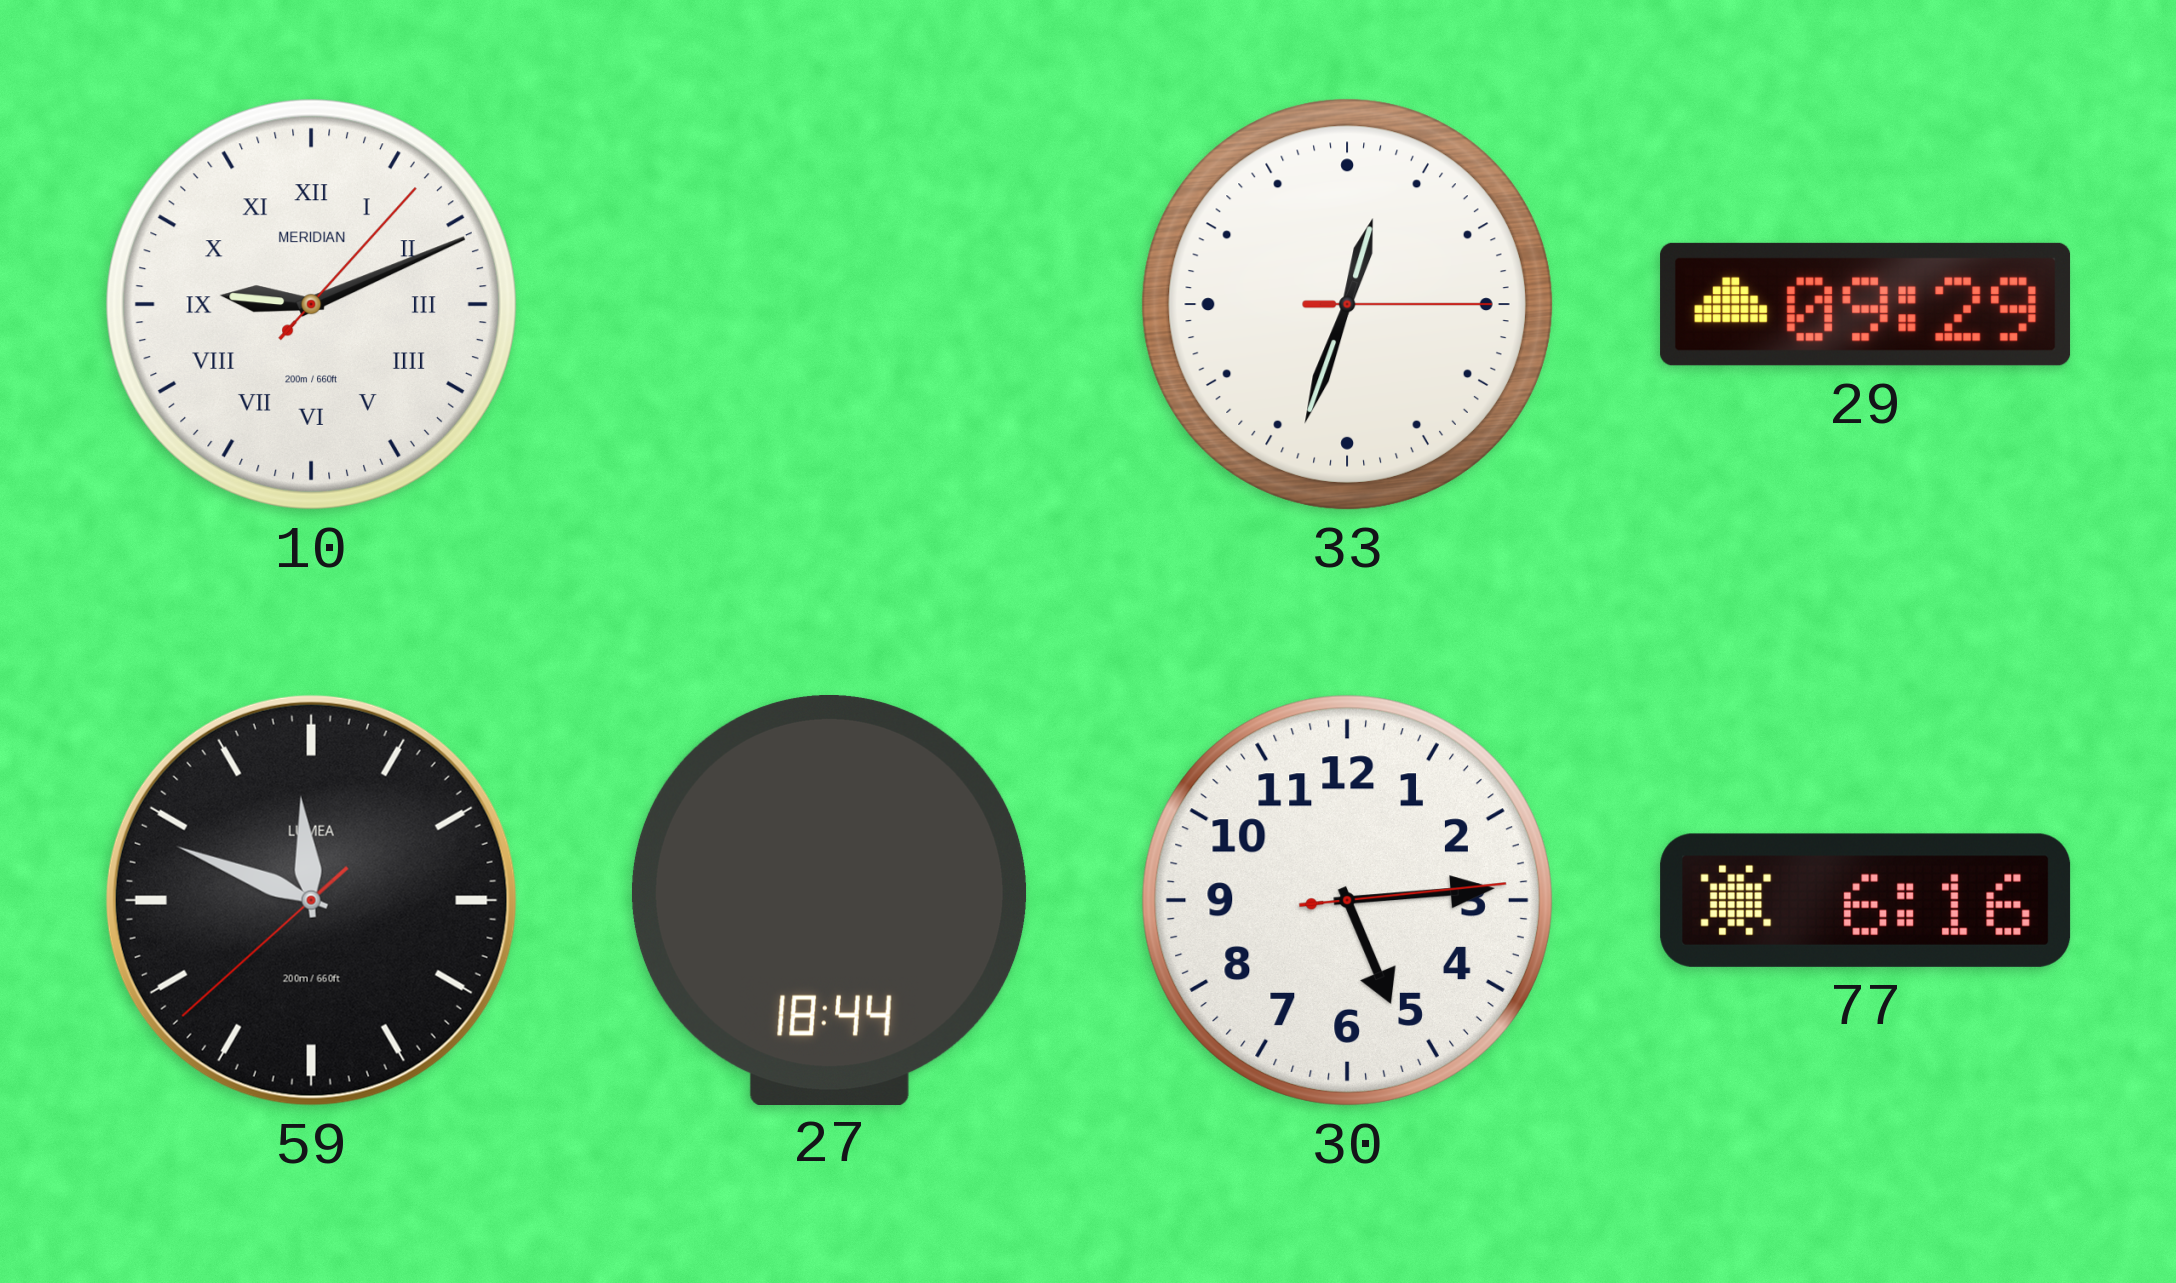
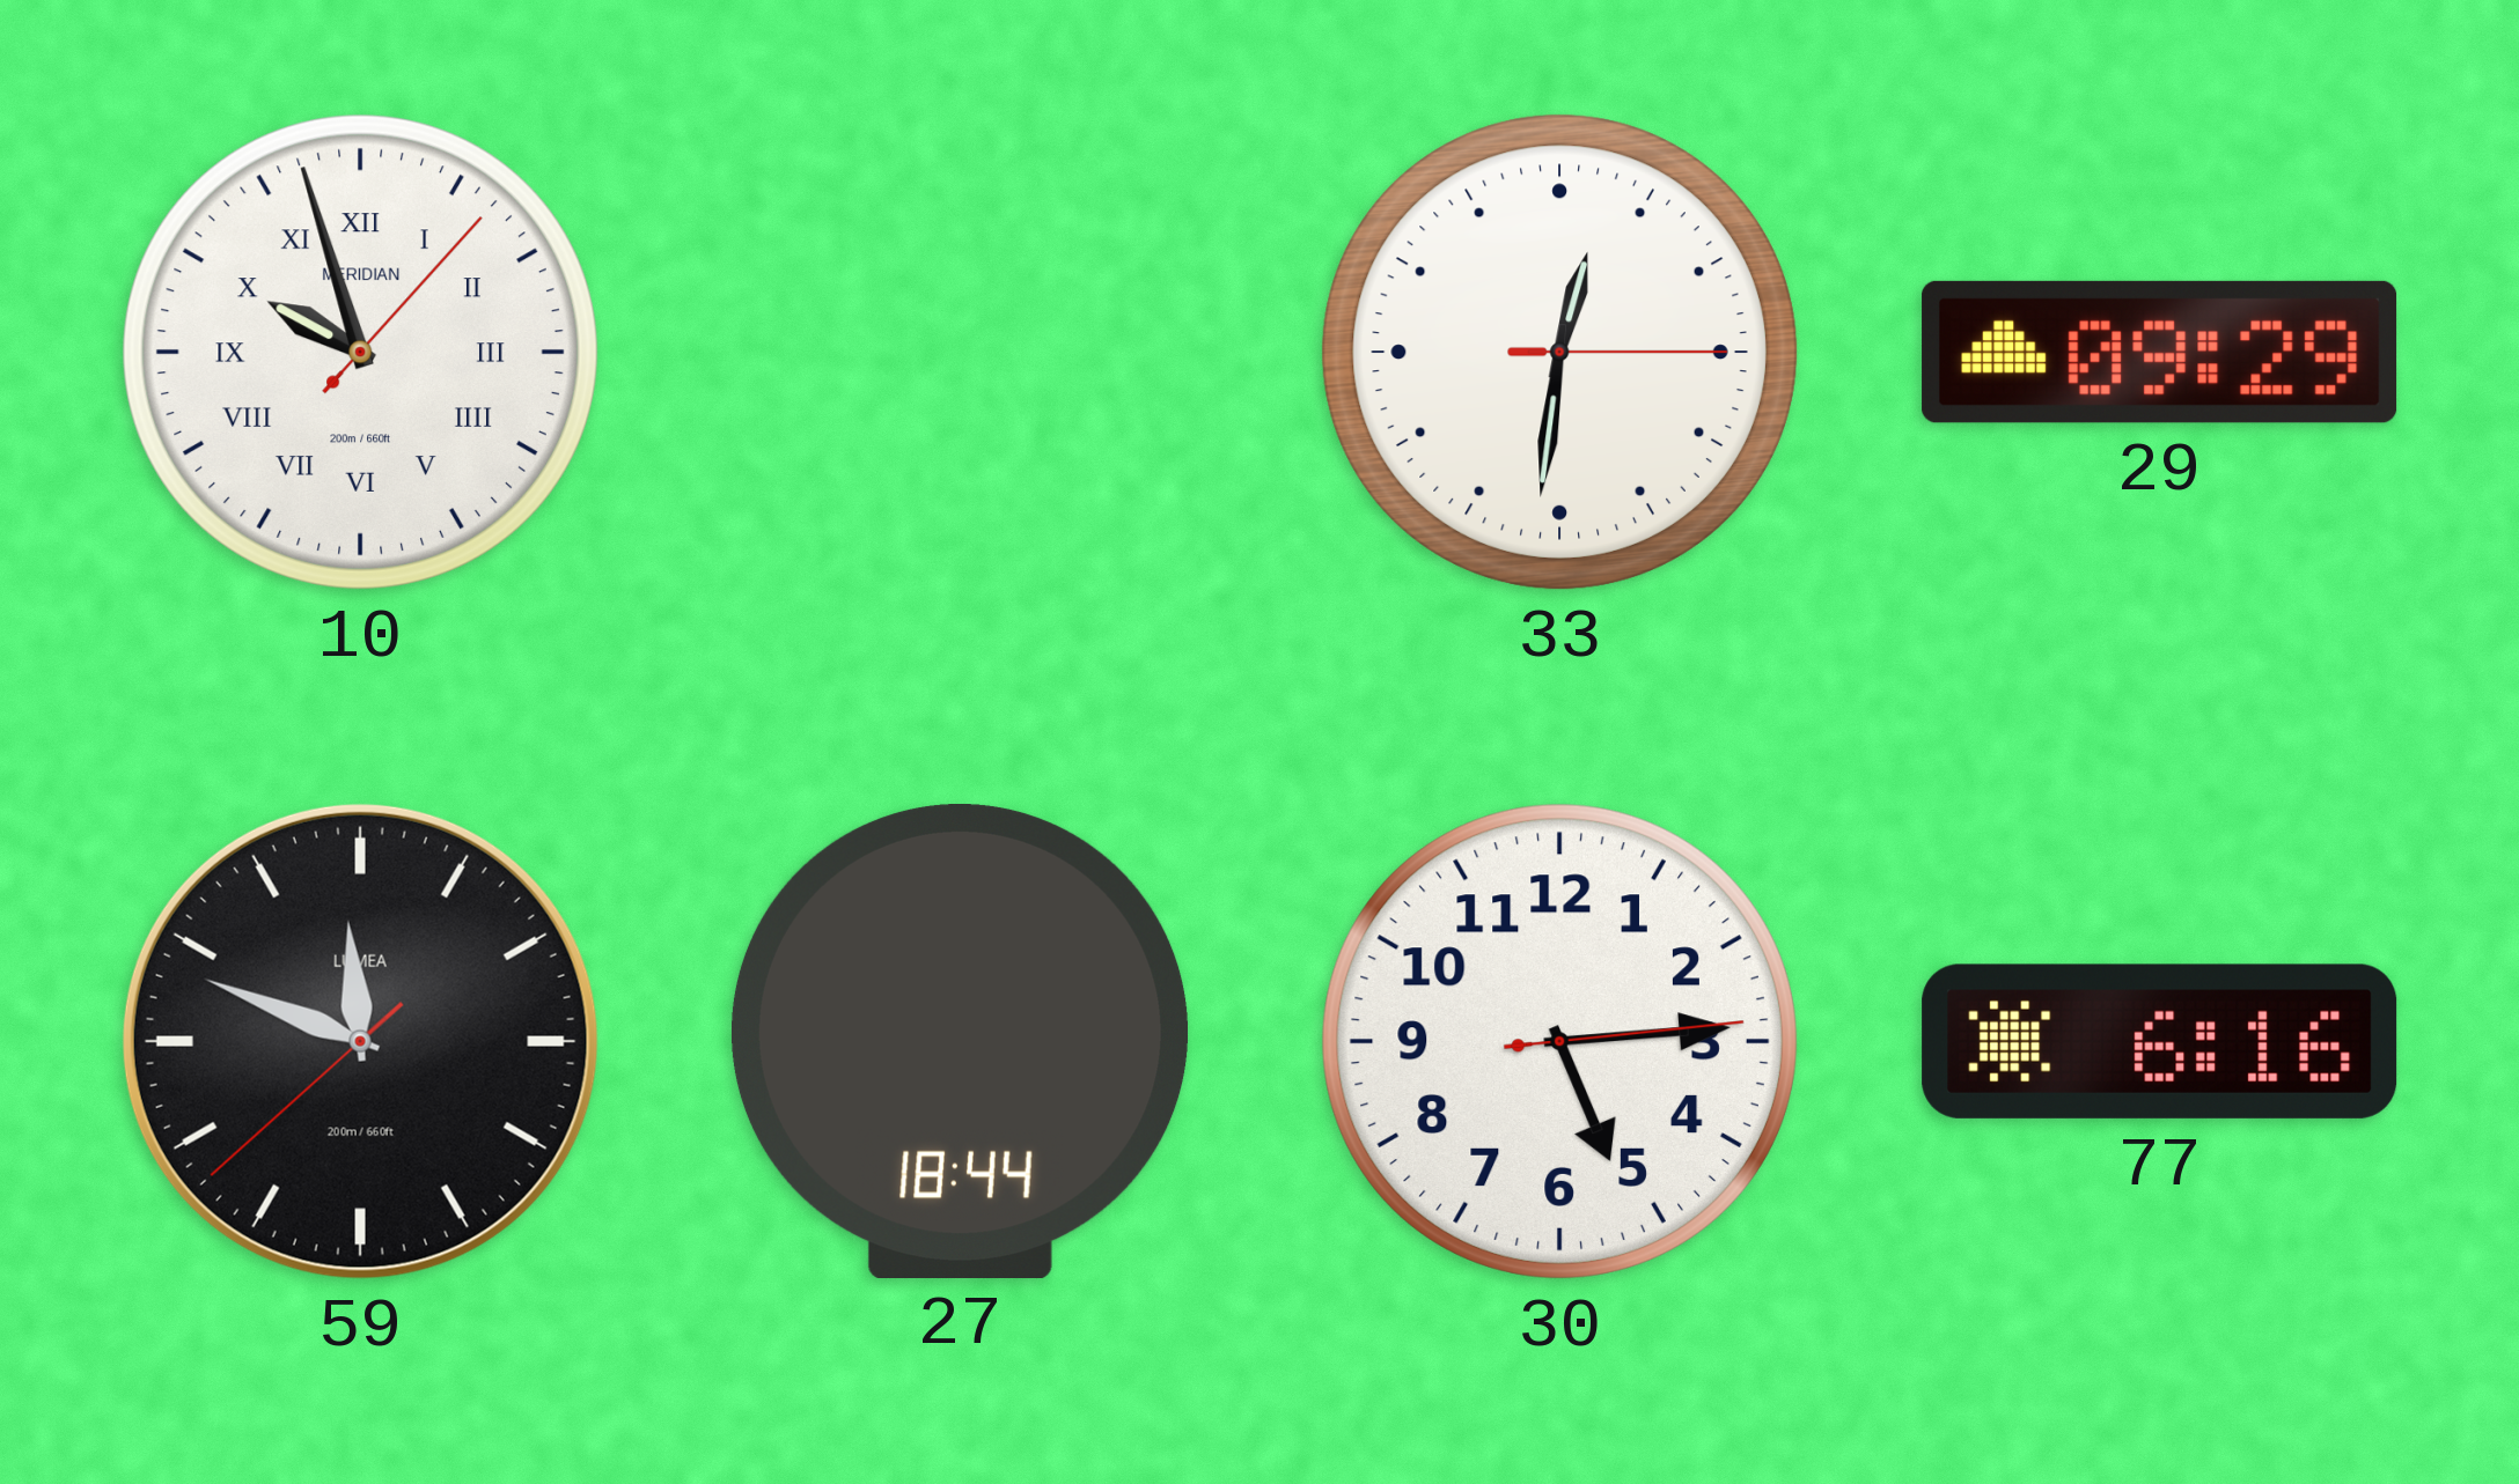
10: 9:11 -> 9:57
33: 12:33 -> 12:31
